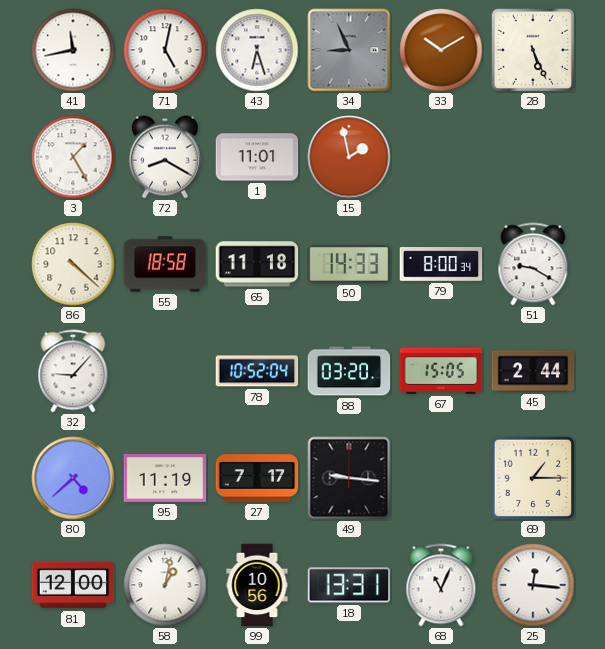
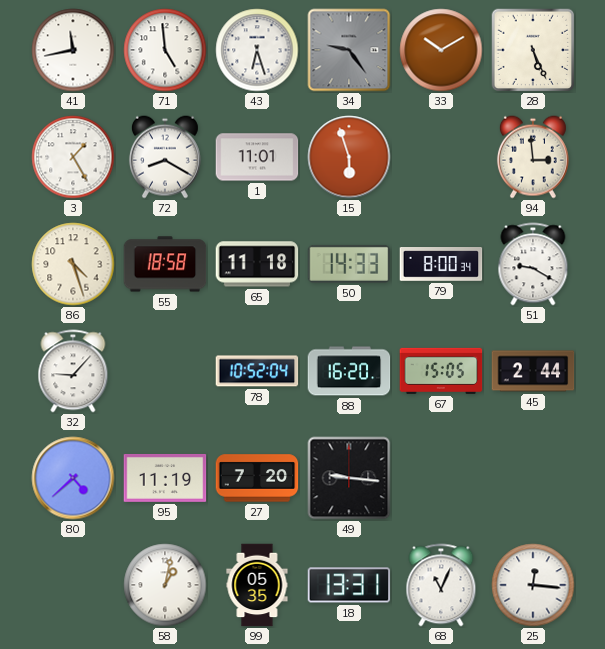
71: 5:02 -> 4:59
34: 8:56 -> 9:24
15: 1:58 -> 5:57
94: none -> 2:59
86: 4:22 -> 4:27
88: 03:20 -> 16:20
27: 7:17 -> 7:20
69: 1:15 -> none
81: 12:00 -> none
99: 10:56 -> 05:35
